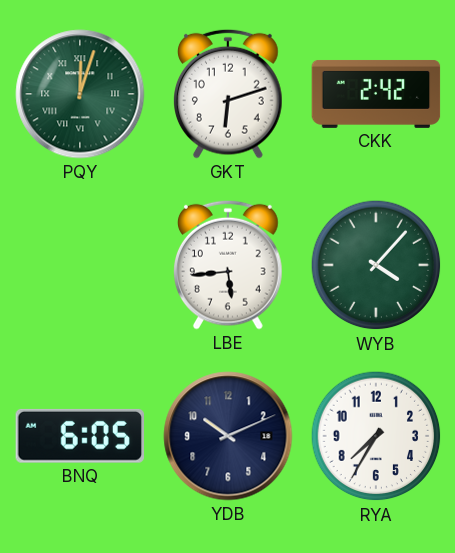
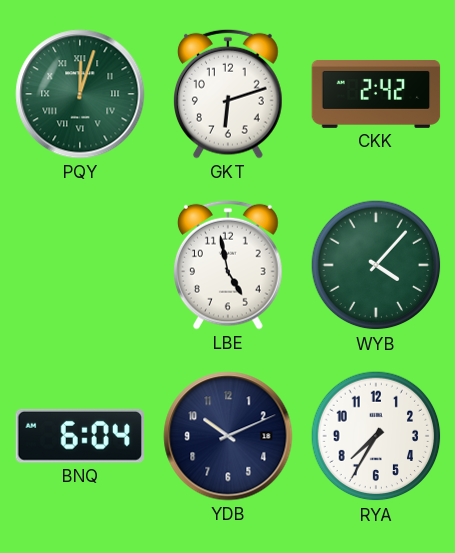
LBE: 5:44 -> 4:58
BNQ: 6:05 -> 6:04
